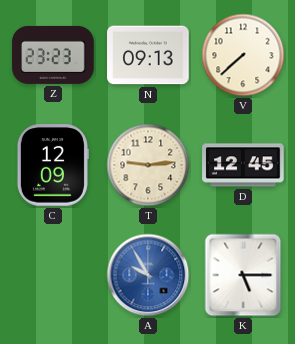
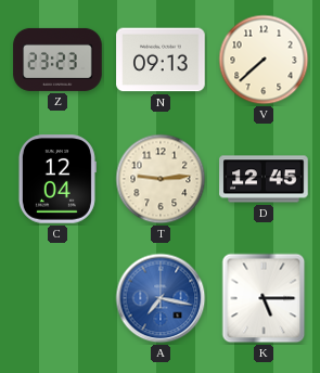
C: 12:09 -> 12:04
A: 9:55 -> 7:17
